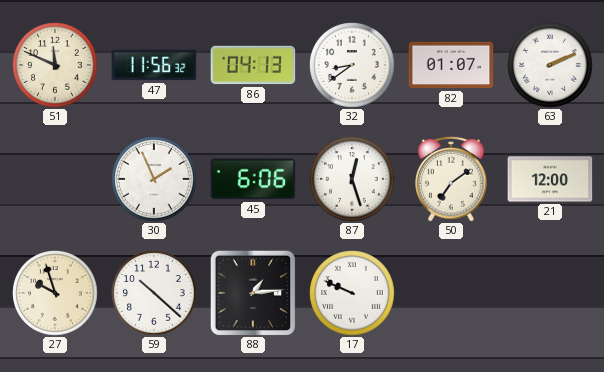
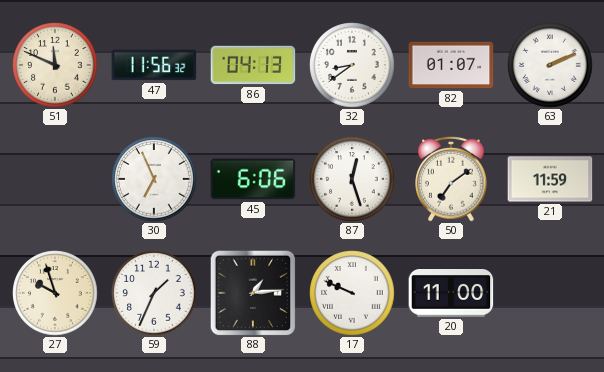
30: 1:56 -> 6:56
21: 12:00 -> 11:59
59: 10:22 -> 1:34
20: none -> 11:00
